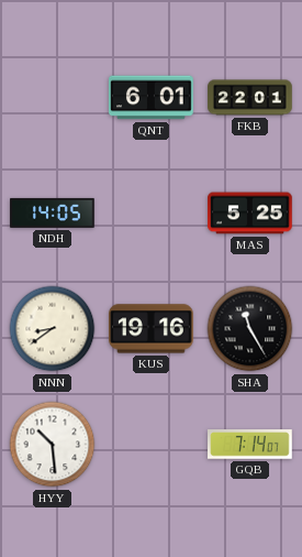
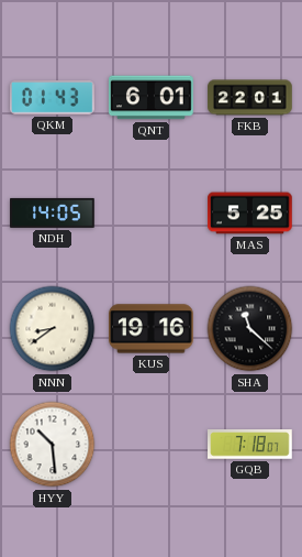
QKM: none -> 01:43
SHA: 11:25 -> 11:22
GQB: 7:14 -> 7:18
